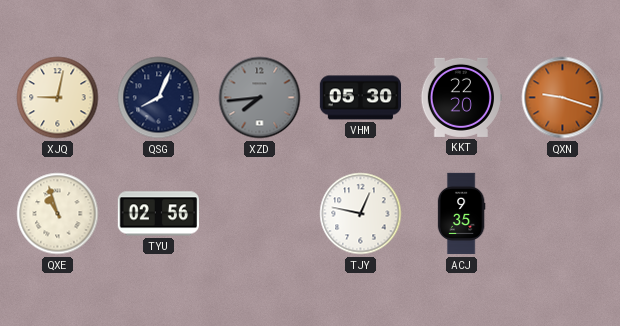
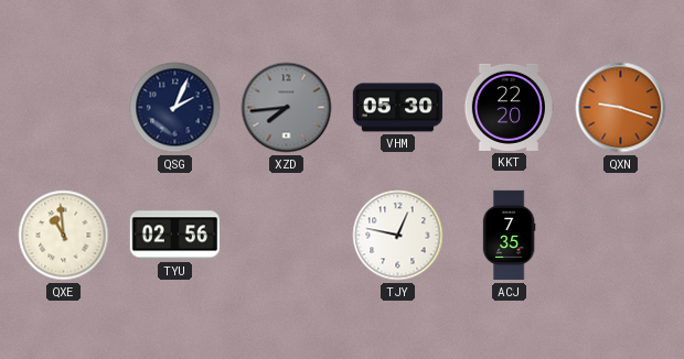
XJQ: 9:02 -> none
QSG: 8:04 -> 2:04
QXE: 10:57 -> 10:59
ACJ: 9:35 -> 7:35
